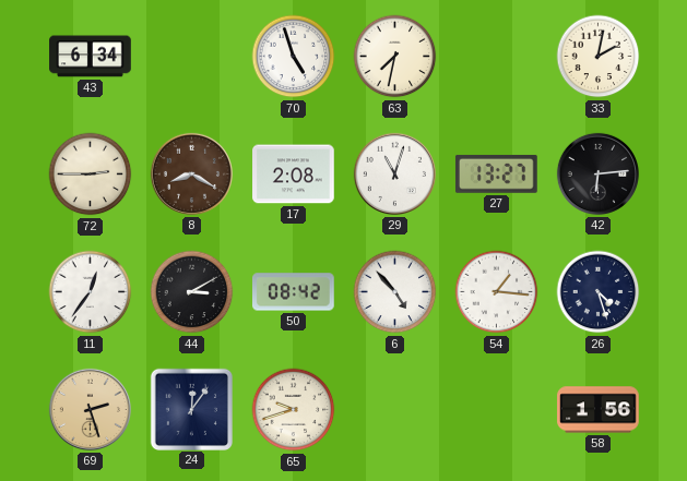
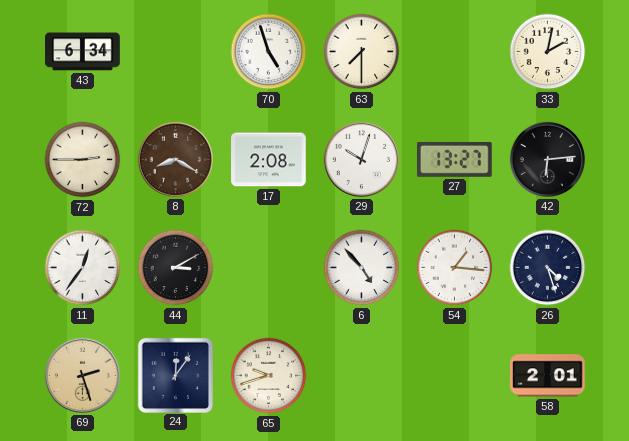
63: 7:32 -> 7:30
29: 11:03 -> 10:03
50: 08:42 -> none
58: 1:56 -> 2:01
